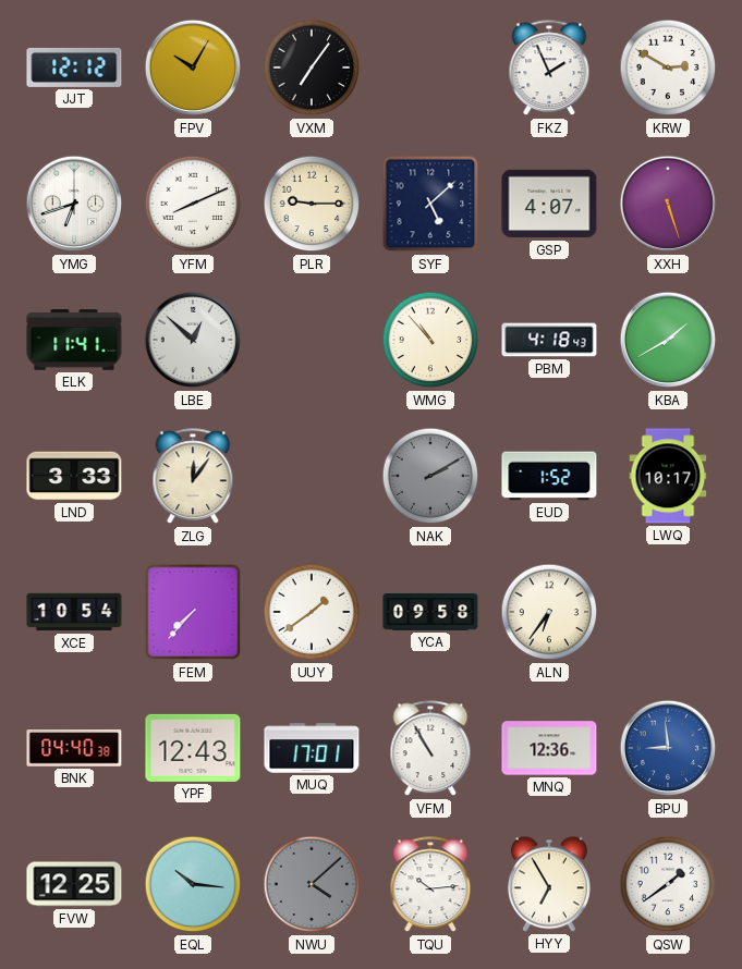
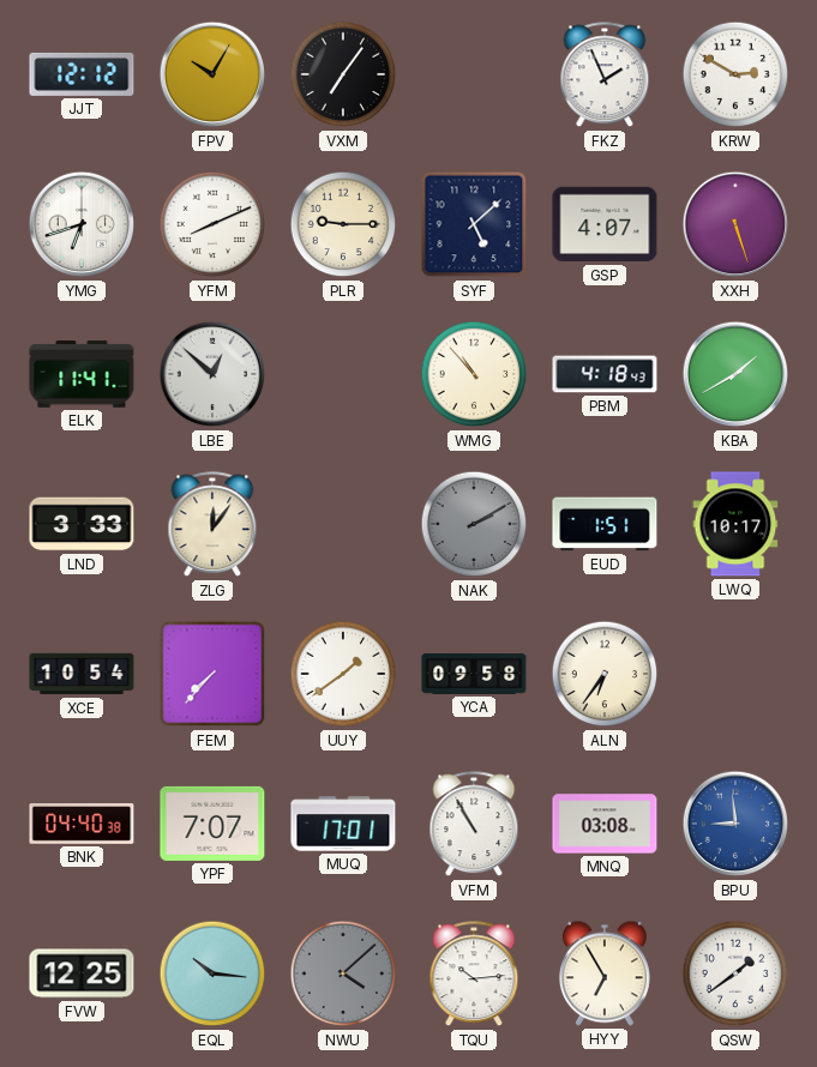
EUD: 1:52 -> 1:51
YPF: 12:43 -> 7:07
MNQ: 12:36 -> 03:08
